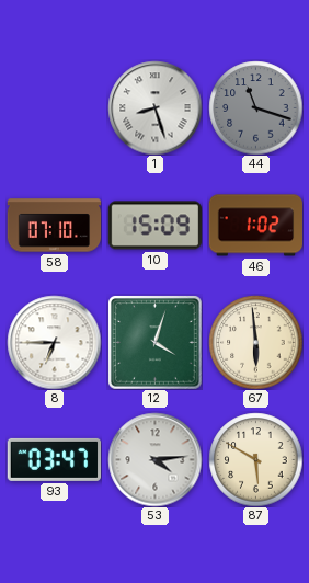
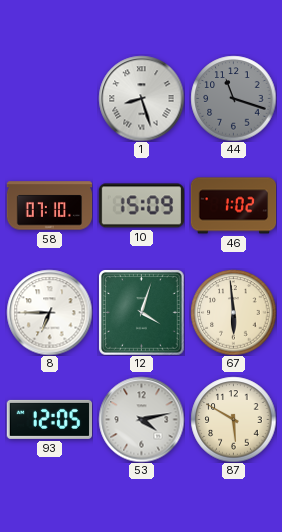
93: 03:47 -> 12:05
53: 4:14 -> 4:13
